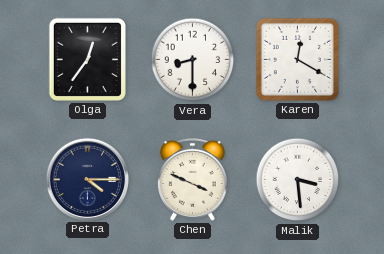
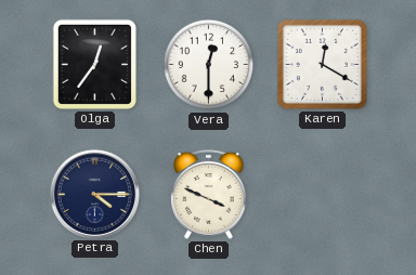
Vera: 8:30 -> 12:30
Malik: 3:29 -> none
